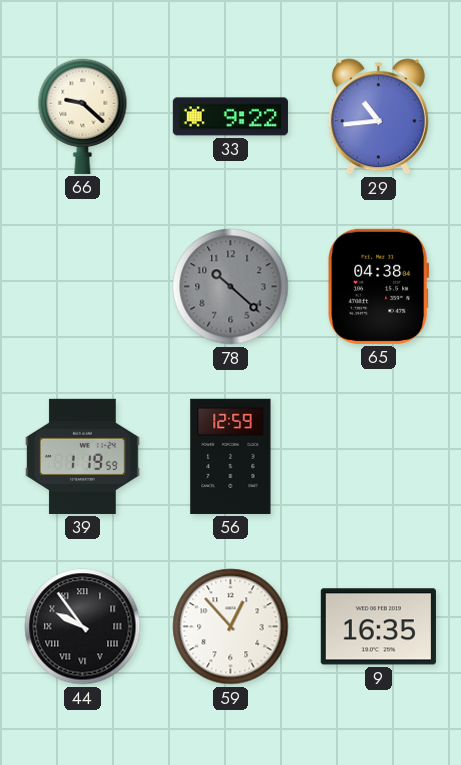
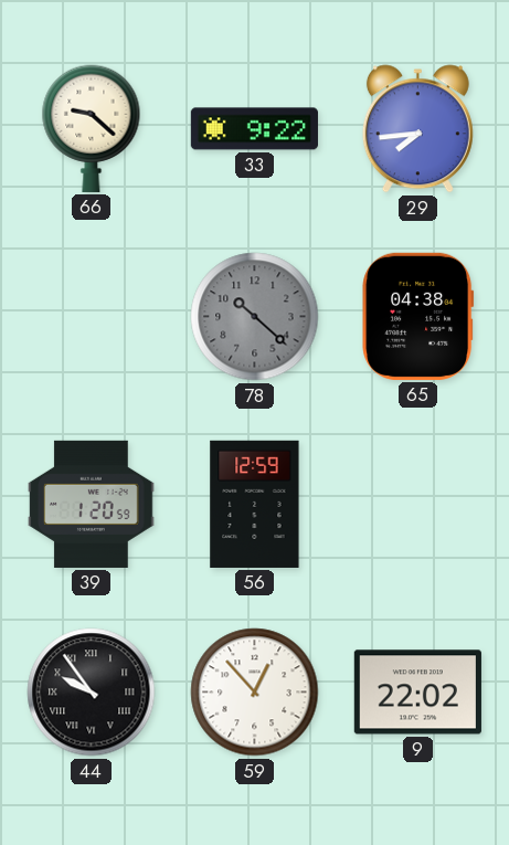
29: 10:44 -> 7:44
39: 1:19 -> 1:20
9: 16:35 -> 22:02
